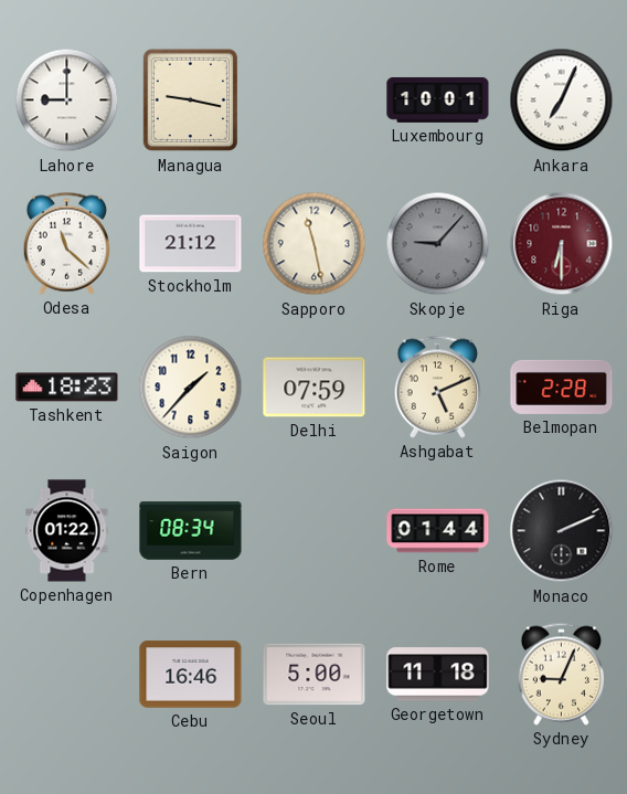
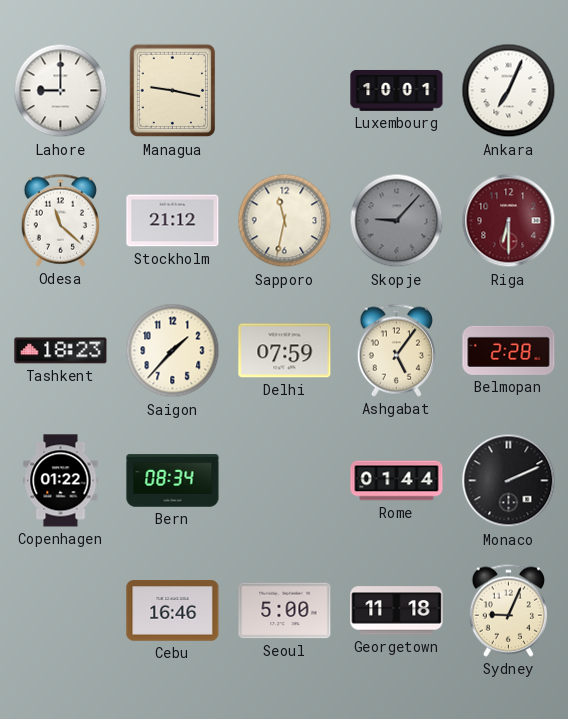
Sapporo: 11:28 -> 11:32
Ashgabat: 5:11 -> 5:06
